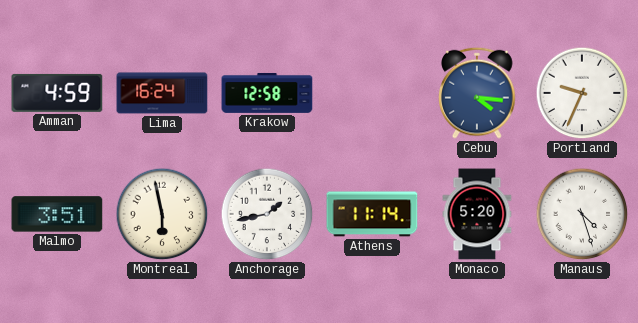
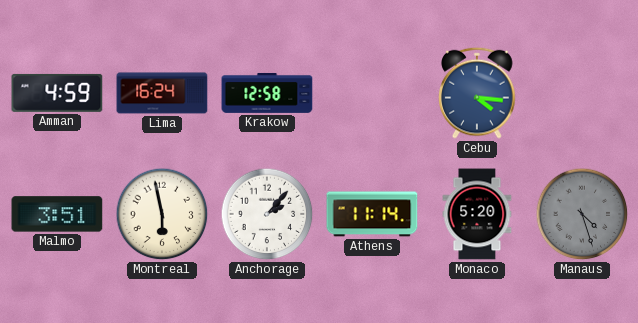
Portland: 9:34 -> none
Anchorage: 1:43 -> 2:07
Manaus dial: white -> grey
